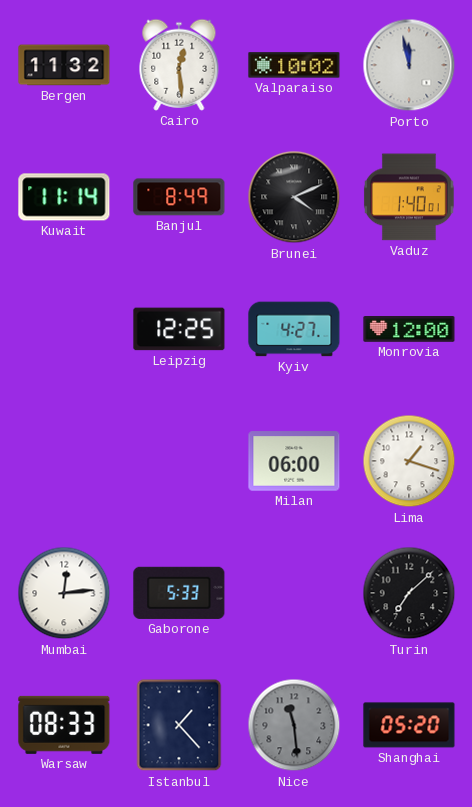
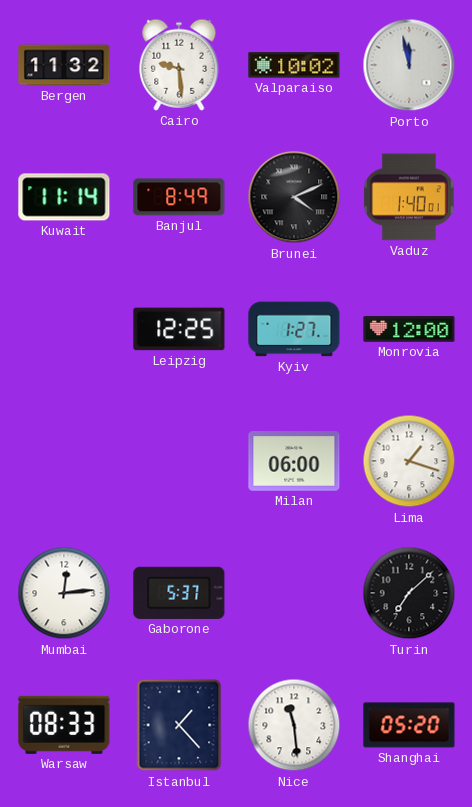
Cairo: 12:29 -> 9:29
Kyiv: 4:27 -> 1:27
Gaborone: 5:33 -> 5:37
Nice dial: grey -> white
